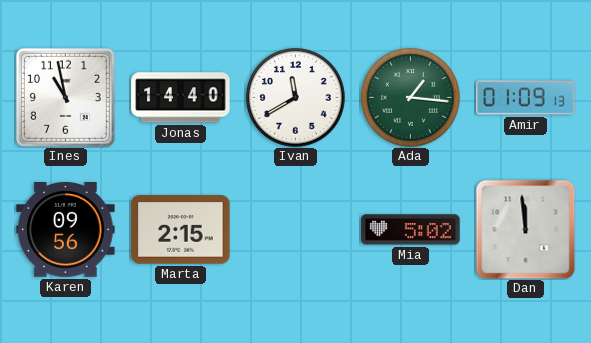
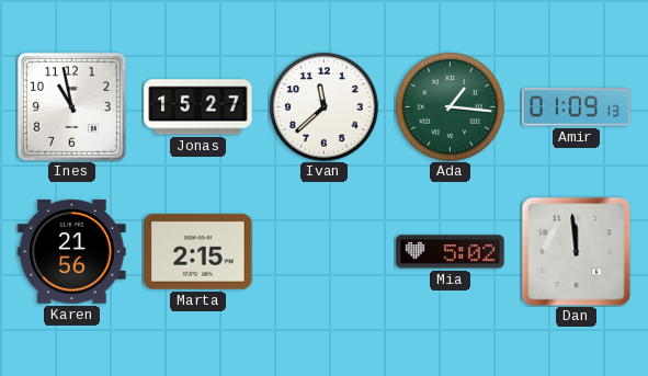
Jonas: 14:40 -> 15:27
Ivan: 11:40 -> 11:38
Karen: 09:56 -> 21:56
